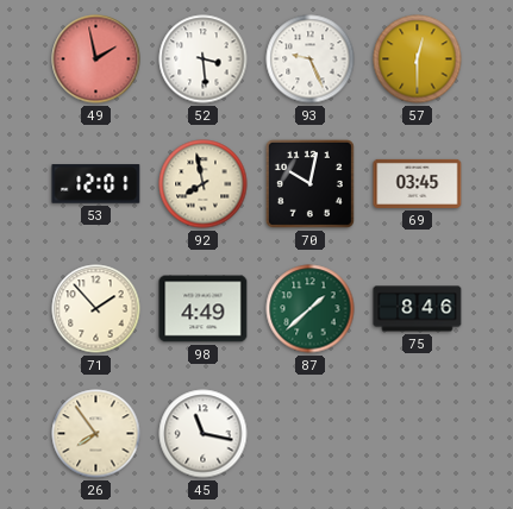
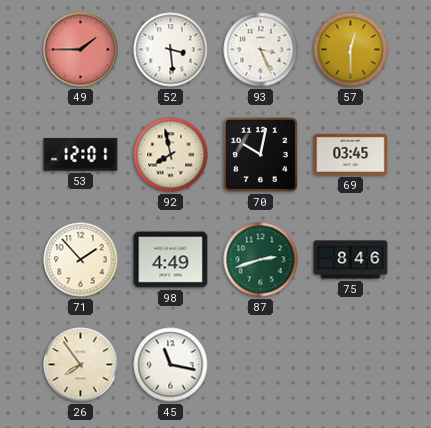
49: 1:58 -> 1:45
93: 9:26 -> 3:26
87: 1:38 -> 2:42
